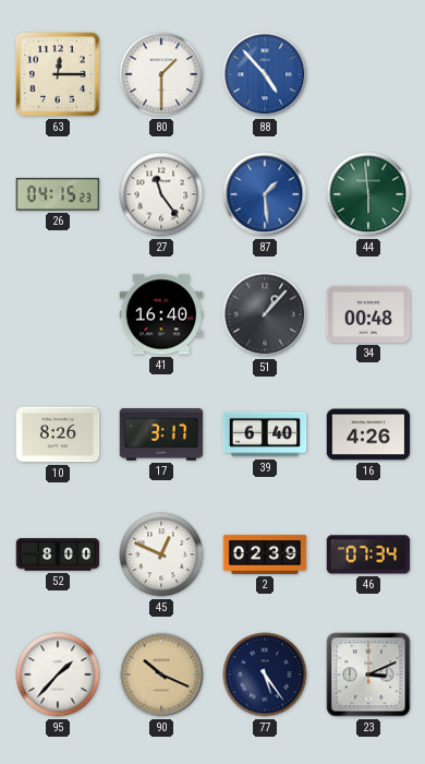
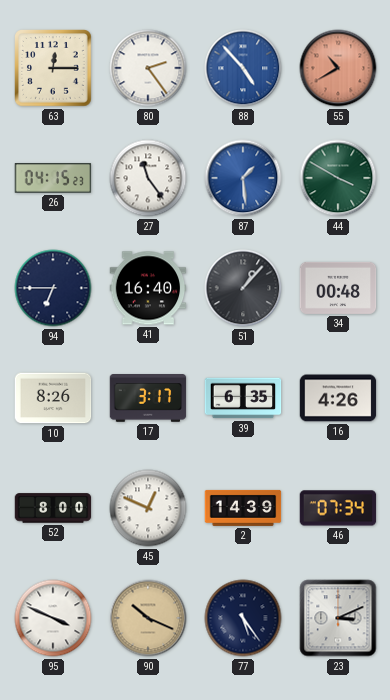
80: 1:30 -> 2:24
55: none -> 10:40
44: 5:59 -> 3:50
94: none -> 6:45
39: 6:40 -> 6:35
2: 02:39 -> 14:39
95: 1:37 -> 3:49
